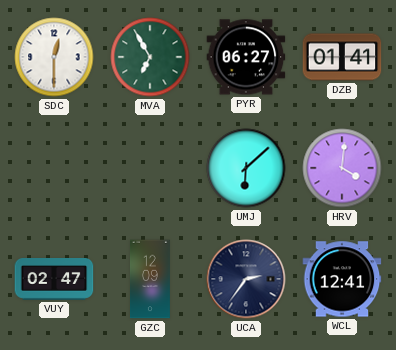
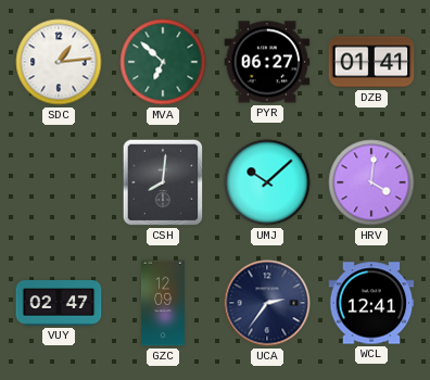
SDC: 12:30 -> 1:14
MVA: 6:55 -> 6:52
CSH: none -> 8:01
UMJ: 6:08 -> 10:08
